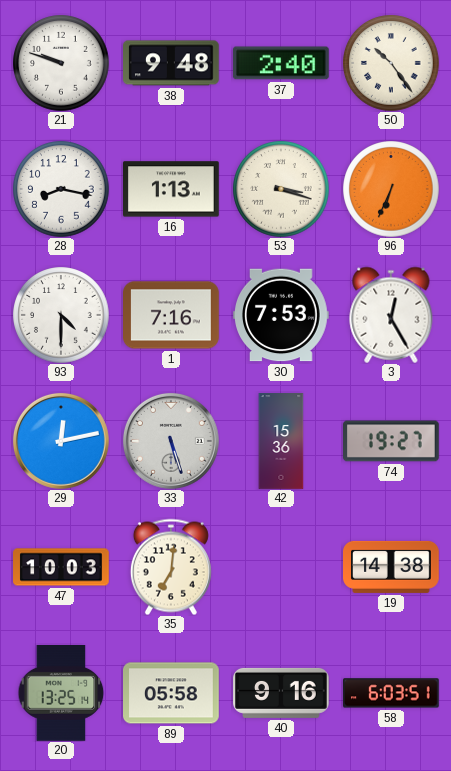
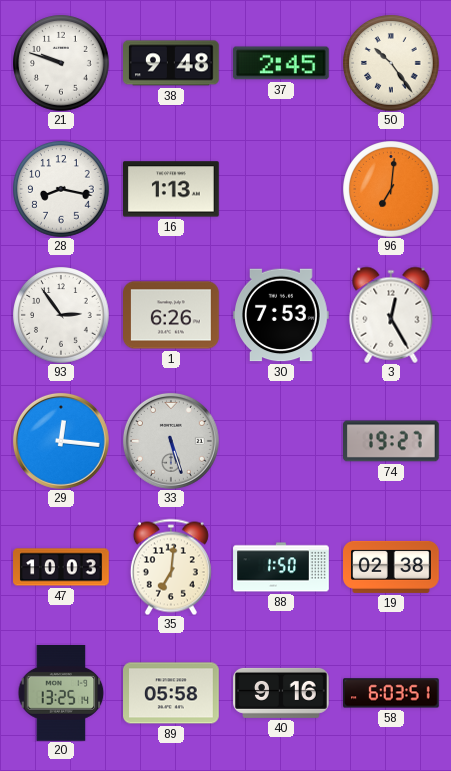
37: 2:40 -> 2:45
53: 3:18 -> none
96: 6:34 -> 7:01
93: 4:30 -> 2:54
1: 7:16 -> 6:26
29: 12:13 -> 12:16
42: 15:36 -> none
88: none -> 1:50
19: 14:38 -> 02:38
